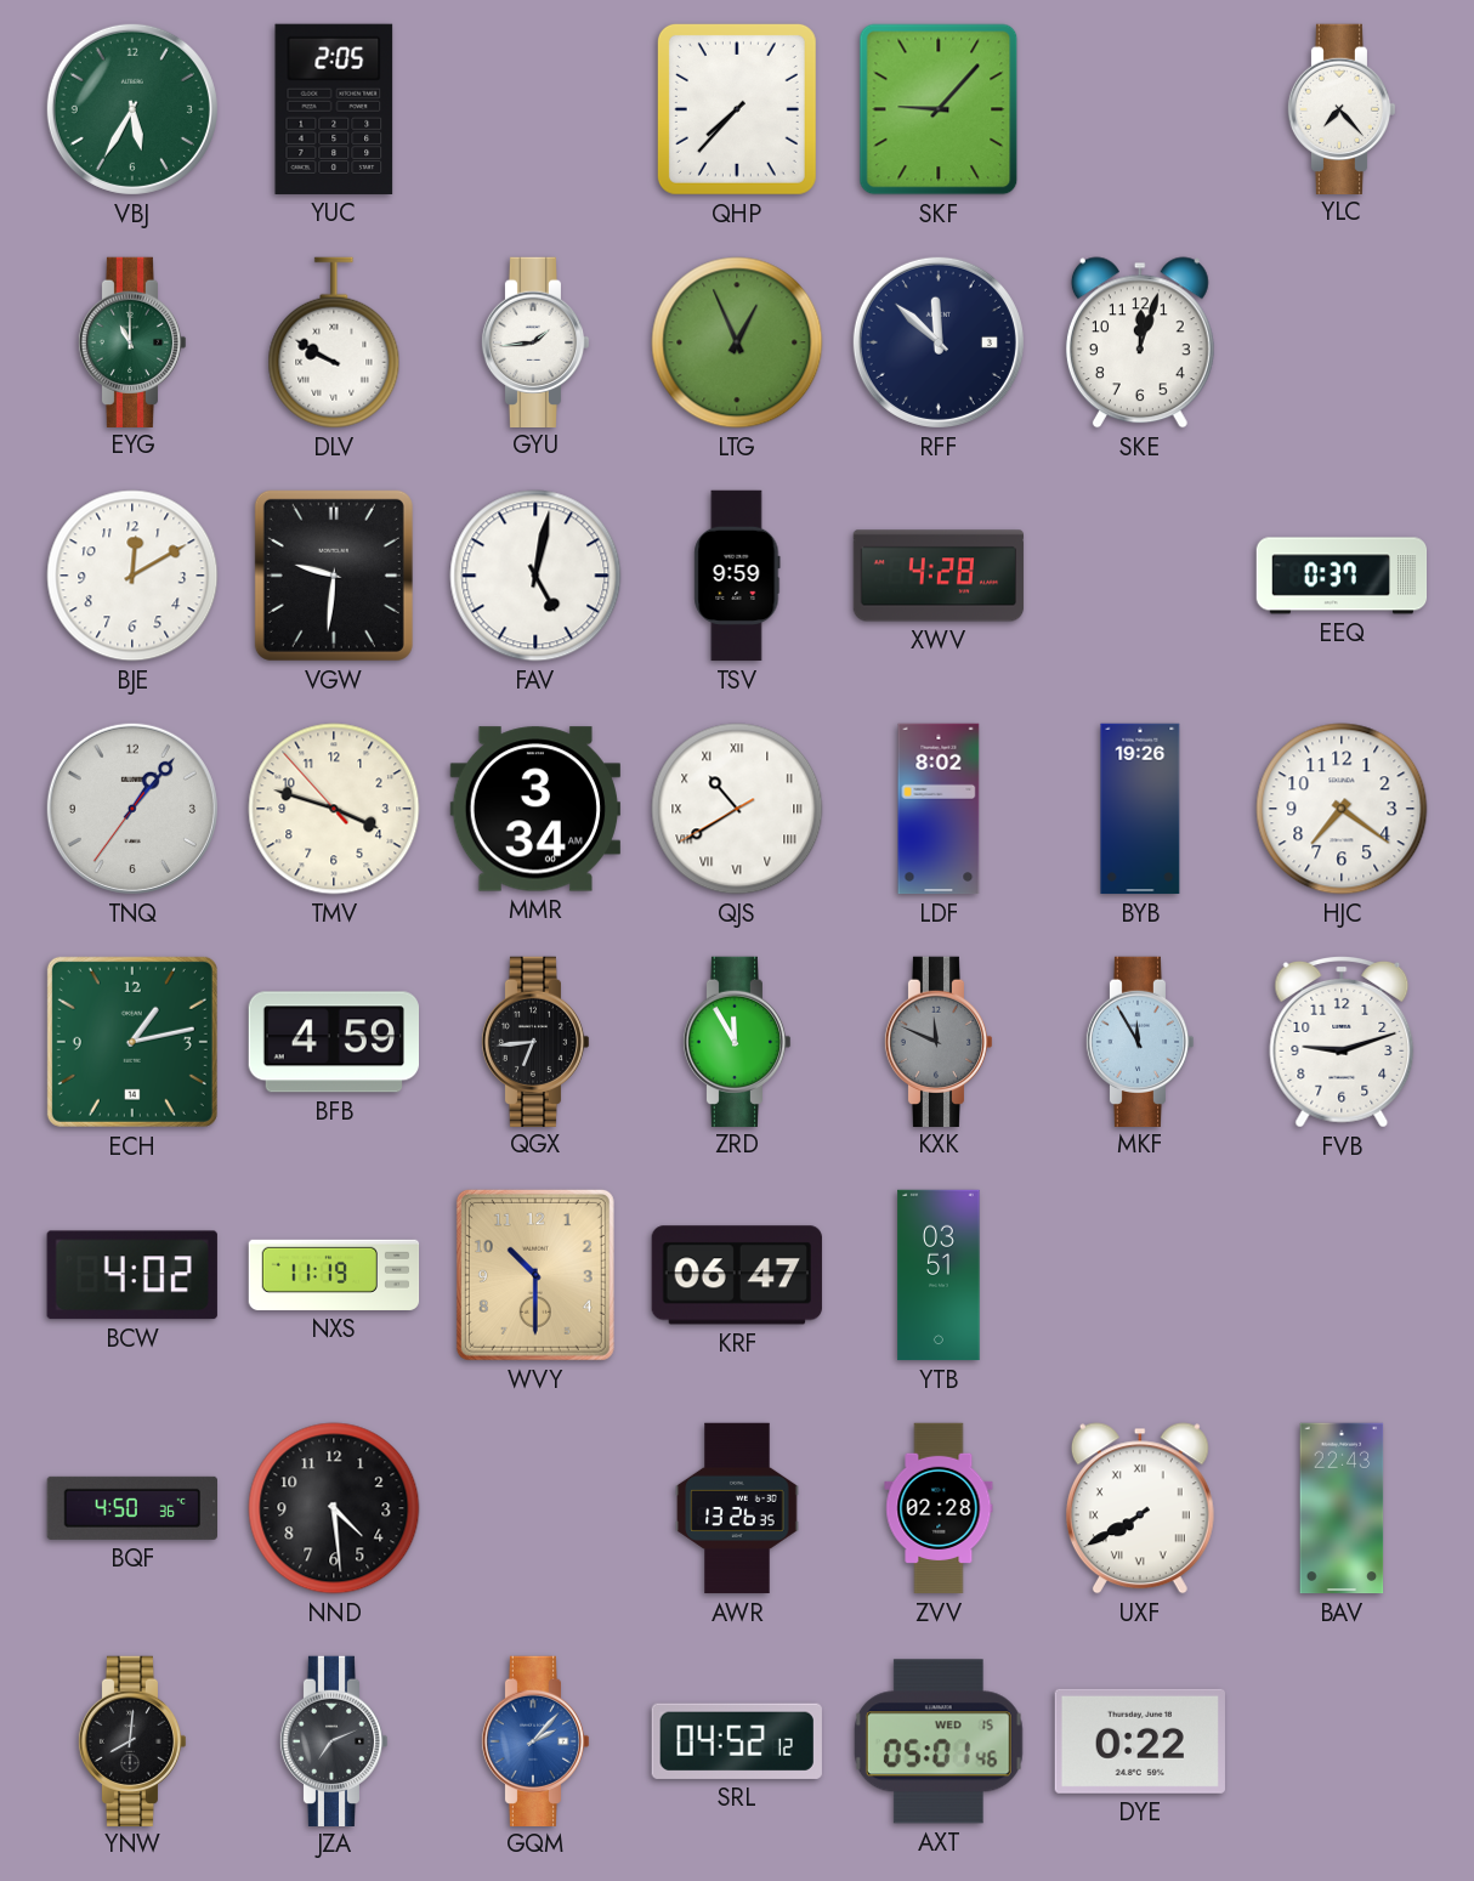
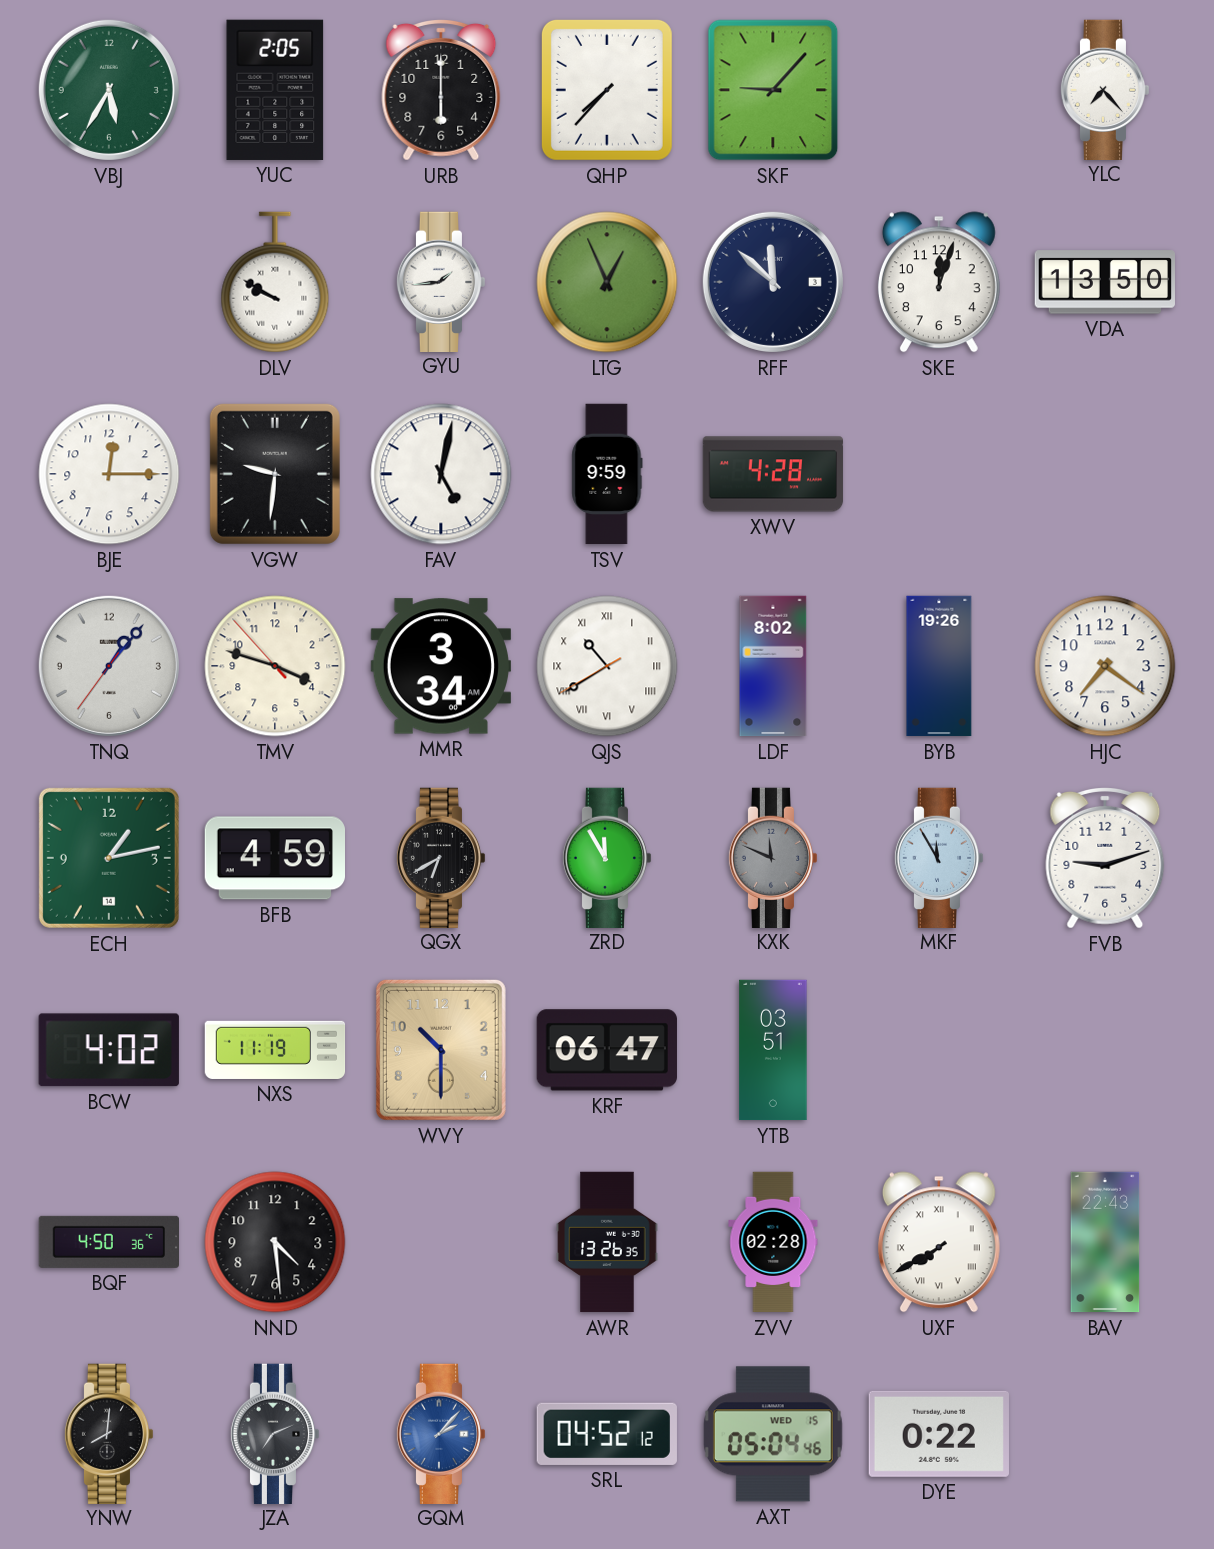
URB: none -> 6:00
EYG: 11:00 -> none
VDA: none -> 13:50
BJE: 12:10 -> 12:15
EEQ: 0:37 -> none
QGX: 6:44 -> 6:40
AXT: 05:01 -> 05:04
